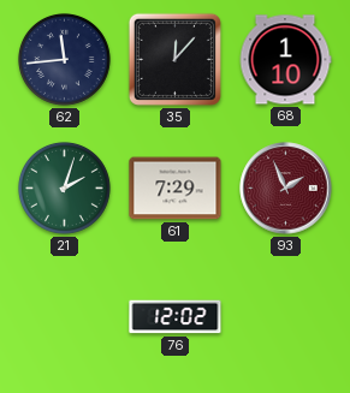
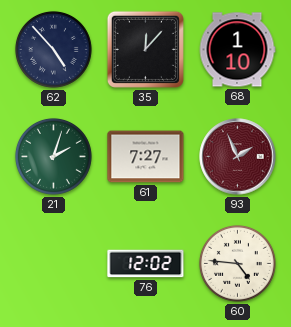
62: 11:44 -> 4:53
61: 7:29 -> 7:27
60: none -> 4:46
